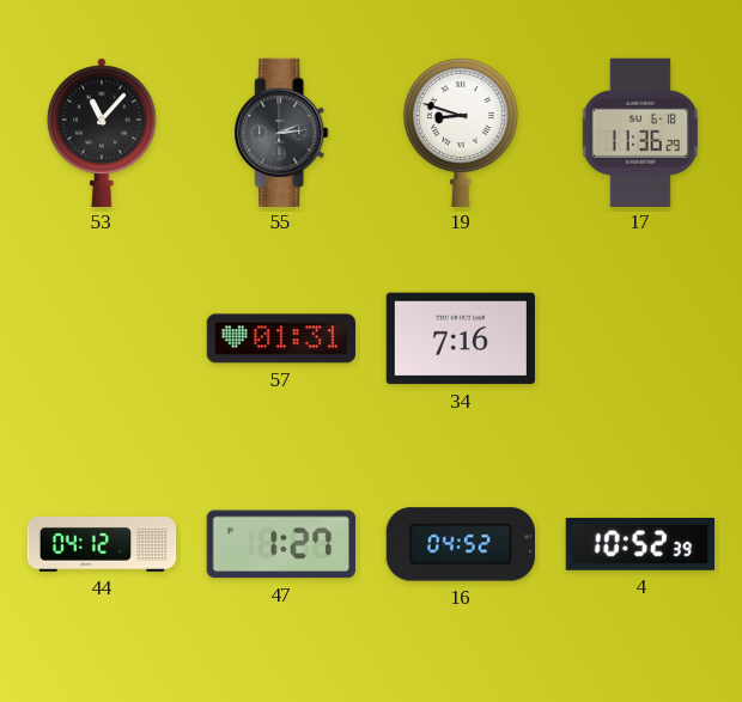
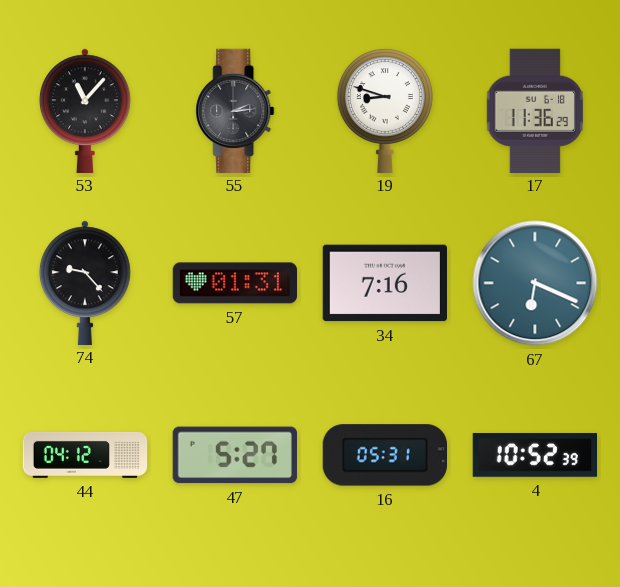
74: none -> 9:23
67: none -> 6:19
47: 1:27 -> 5:27
16: 04:52 -> 05:31
